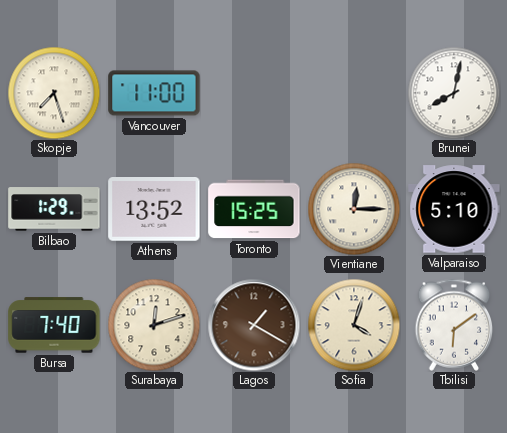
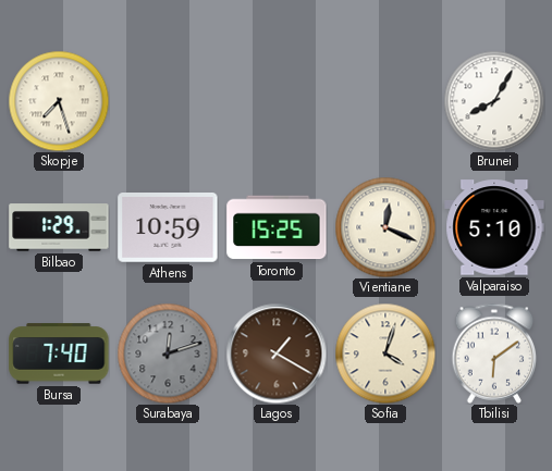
Vancouver: 11:00 -> none
Brunei: 8:02 -> 8:05
Athens: 13:52 -> 10:59
Vientiane: 12:15 -> 12:19
Surabaya dial: cream -> grey
